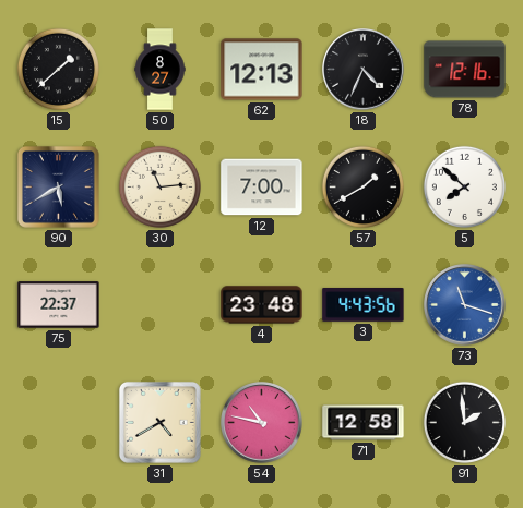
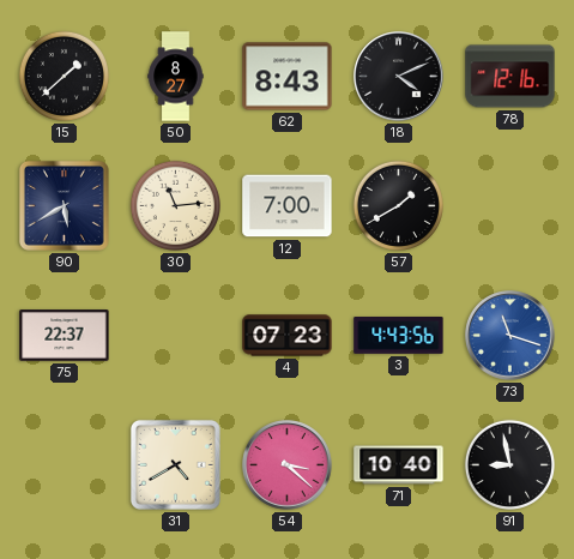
62: 12:13 -> 8:43
18: 4:34 -> 4:11
5: 7:52 -> none
4: 23:48 -> 07:23
54: 10:47 -> 3:22
71: 12:58 -> 10:40
91: 1:59 -> 8:58
